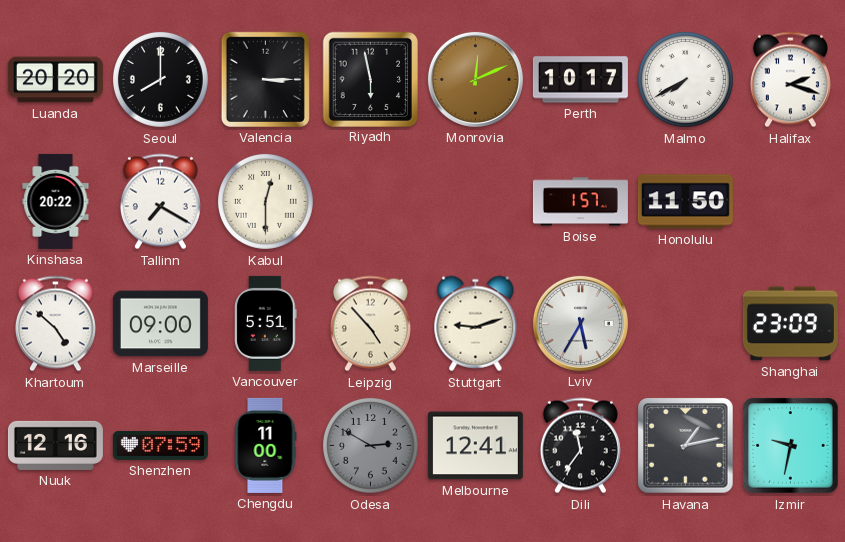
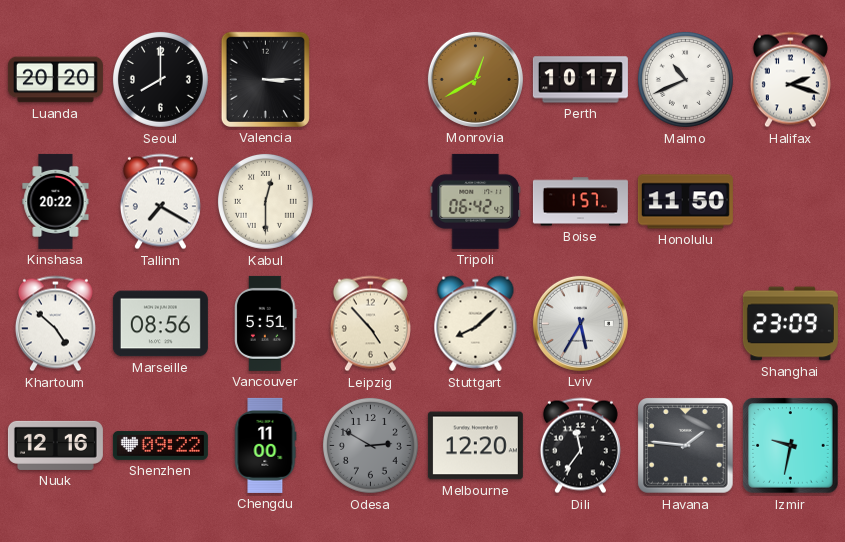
Riyadh: 5:58 -> none
Monrovia: 12:11 -> 12:40
Malmo: 7:40 -> 10:41
Tripoli: none -> 06:42
Marseille: 09:00 -> 08:56
Stuttgart: 9:12 -> 8:08
Shenzhen: 07:59 -> 09:22
Melbourne: 12:41 -> 12:20
Havana: 1:13 -> 1:46
